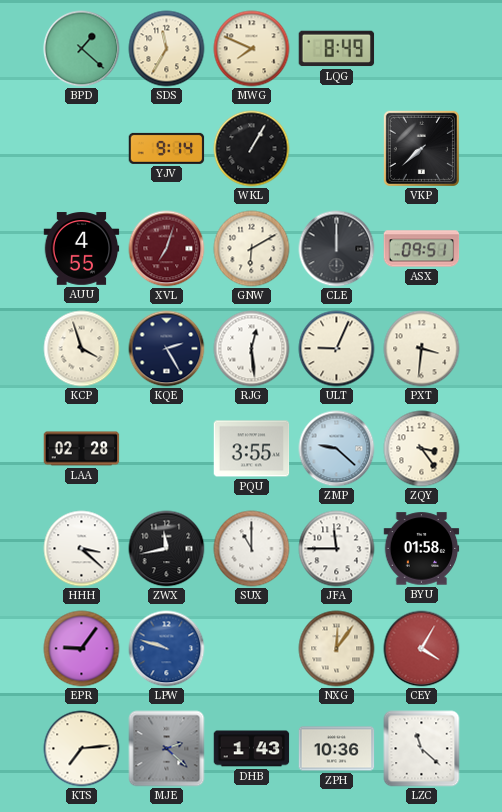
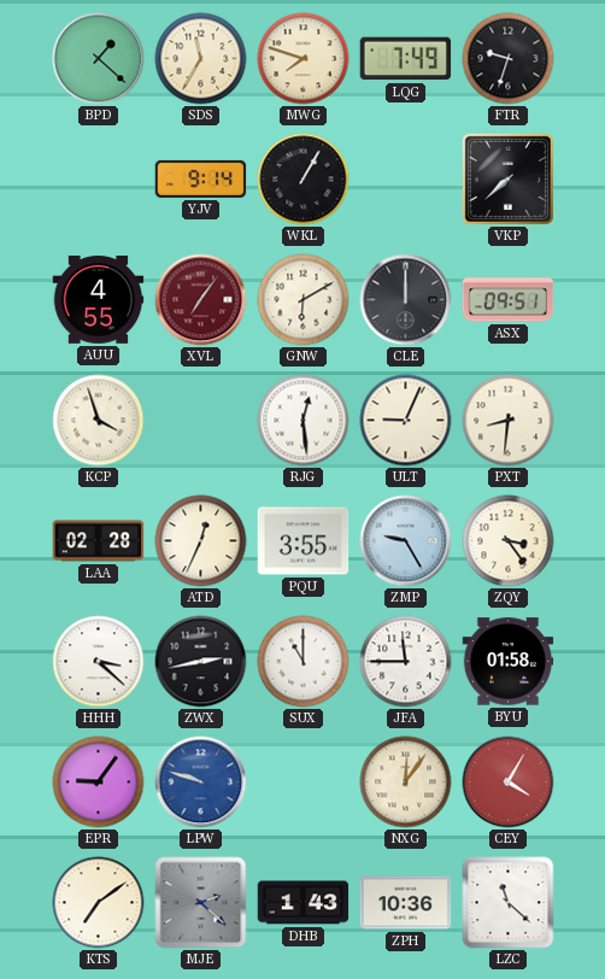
MWG: 7:49 -> 7:48
LQG: 8:49 -> 7:49
FTR: none -> 9:33
XVL: 7:03 -> 7:06
KQE: 2:25 -> none
PXT: 3:31 -> 8:31
ATD: none -> 12:34
ZMP: 9:22 -> 9:25
ZWX: 11:43 -> 2:43
KTS: 7:14 -> 7:09
